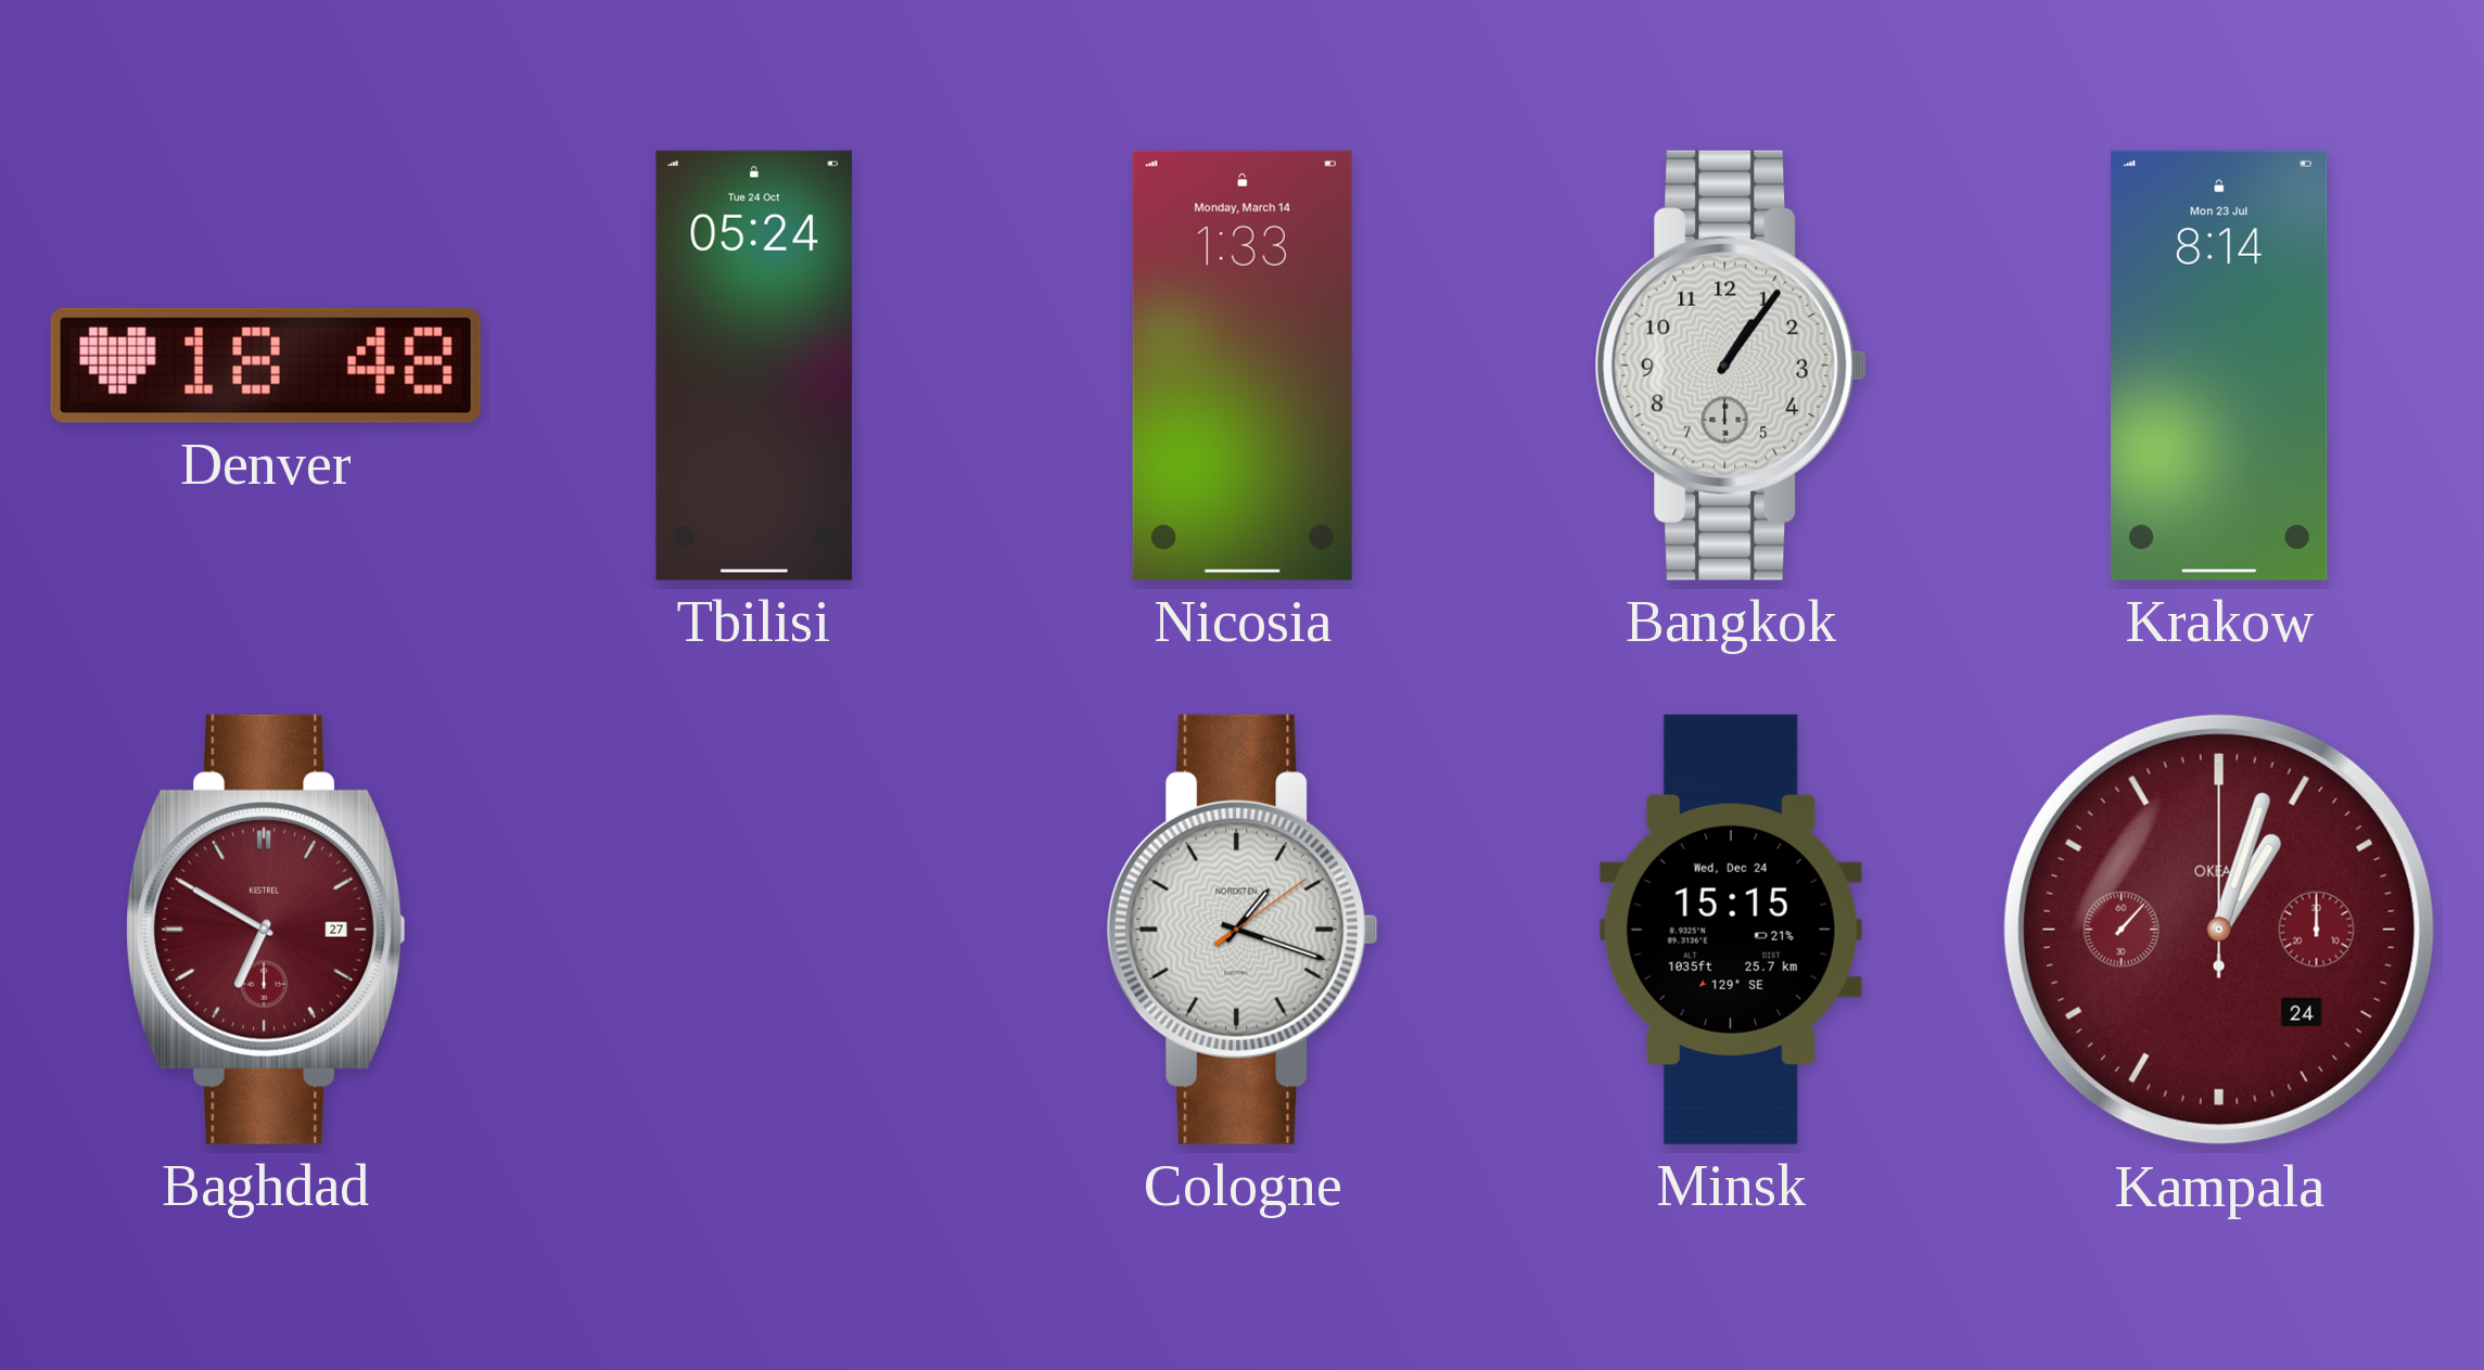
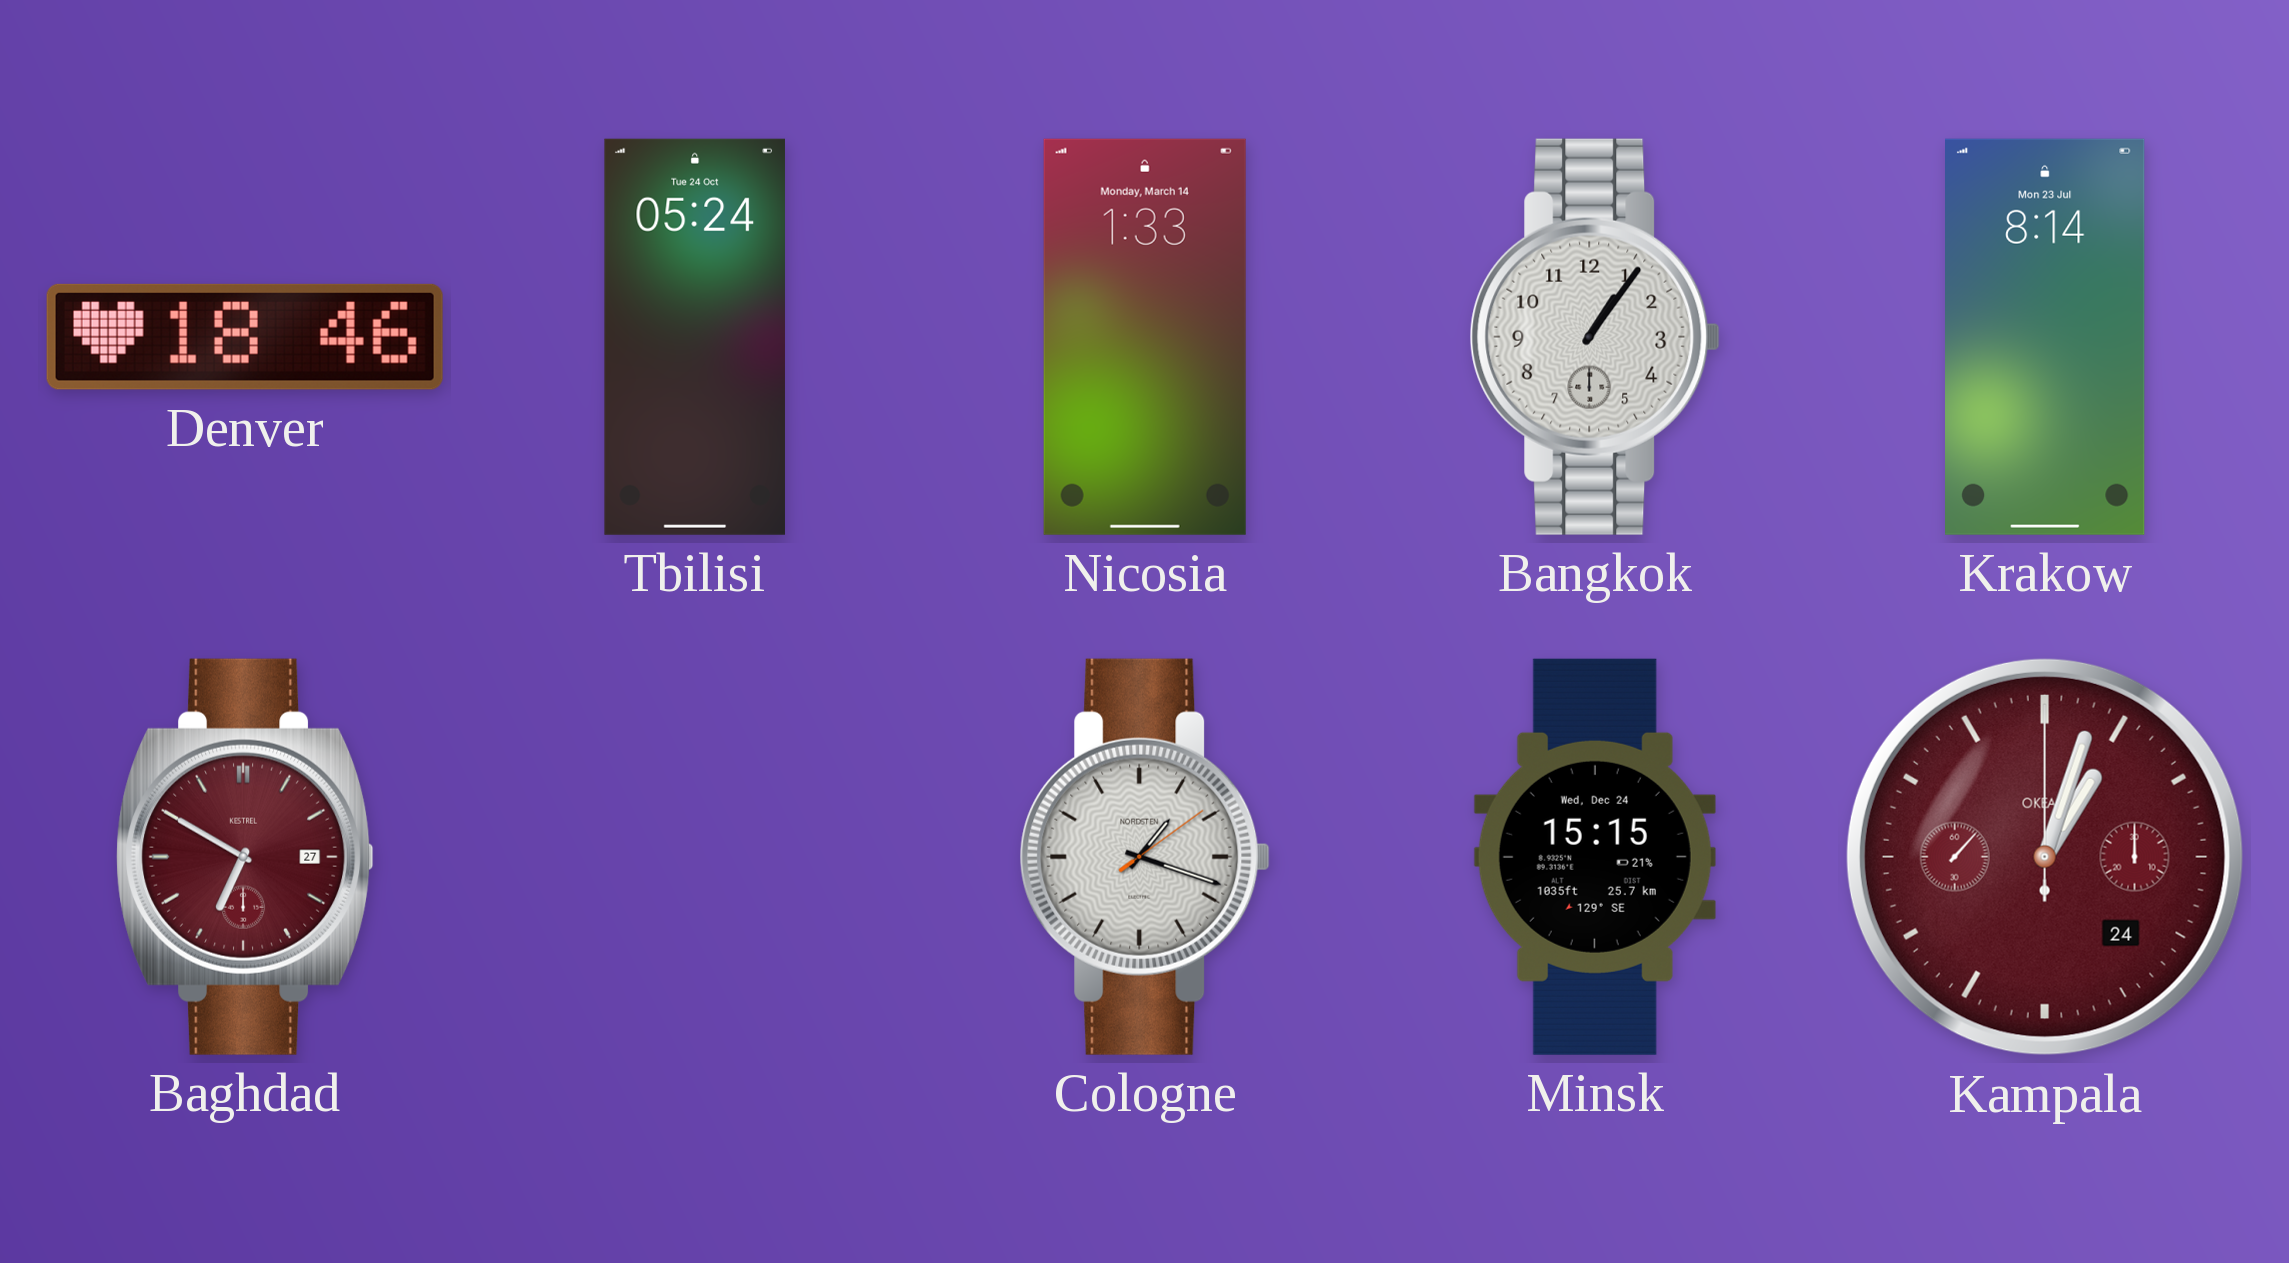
Denver: 18:48 -> 18:46
